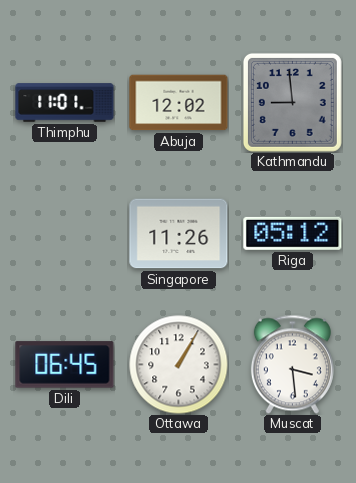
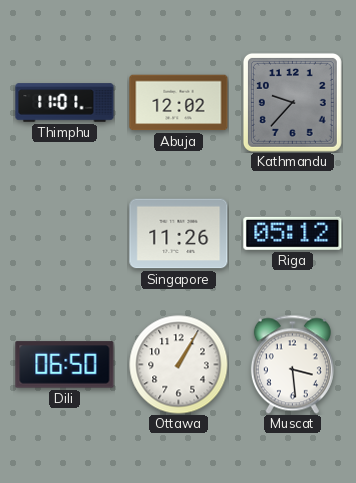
Kathmandu: 8:59 -> 9:37
Dili: 06:45 -> 06:50
